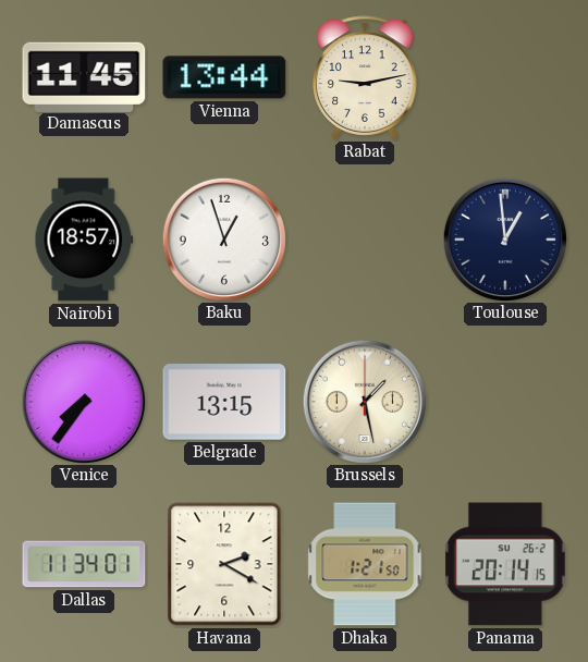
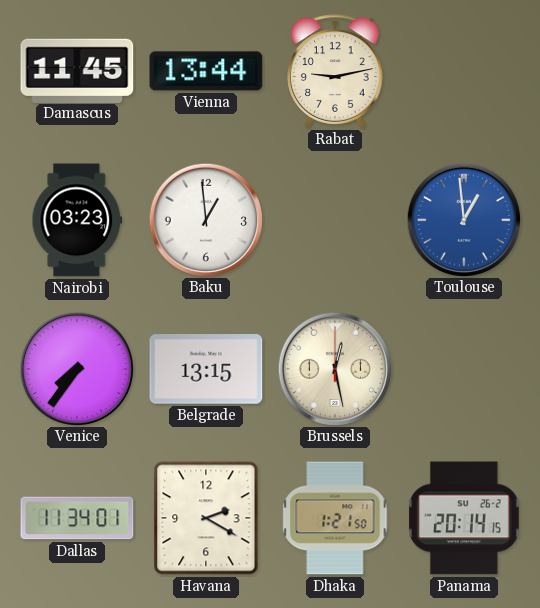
Nairobi: 18:57 -> 03:23
Baku: 12:57 -> 12:59
Toulouse dial: navy -> blue
Brussels: 1:28 -> 12:28
